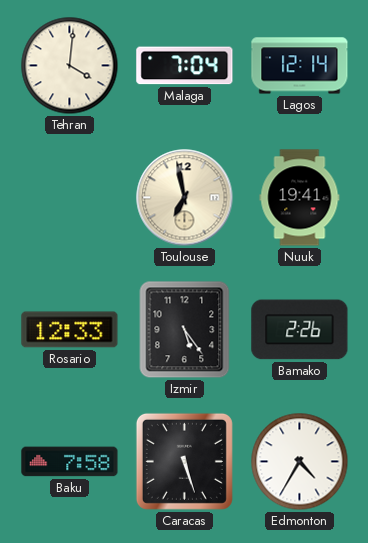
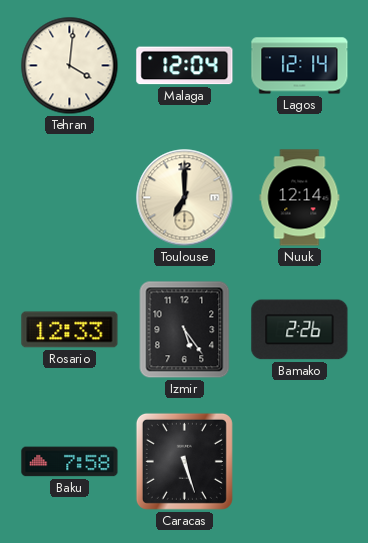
Malaga: 7:04 -> 12:04
Toulouse: 6:58 -> 7:00
Nuuk: 19:41 -> 12:14
Edmonton: 4:35 -> none
